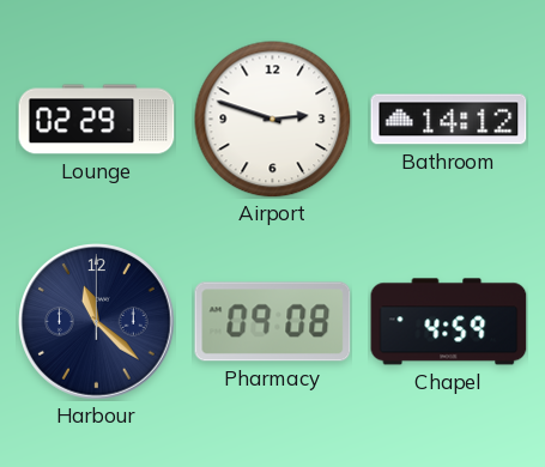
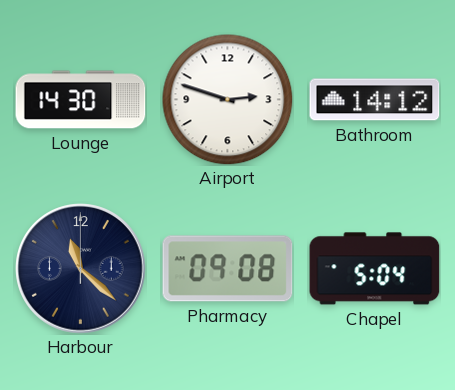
Lounge: 02:29 -> 14:30
Chapel: 4:59 -> 5:04
